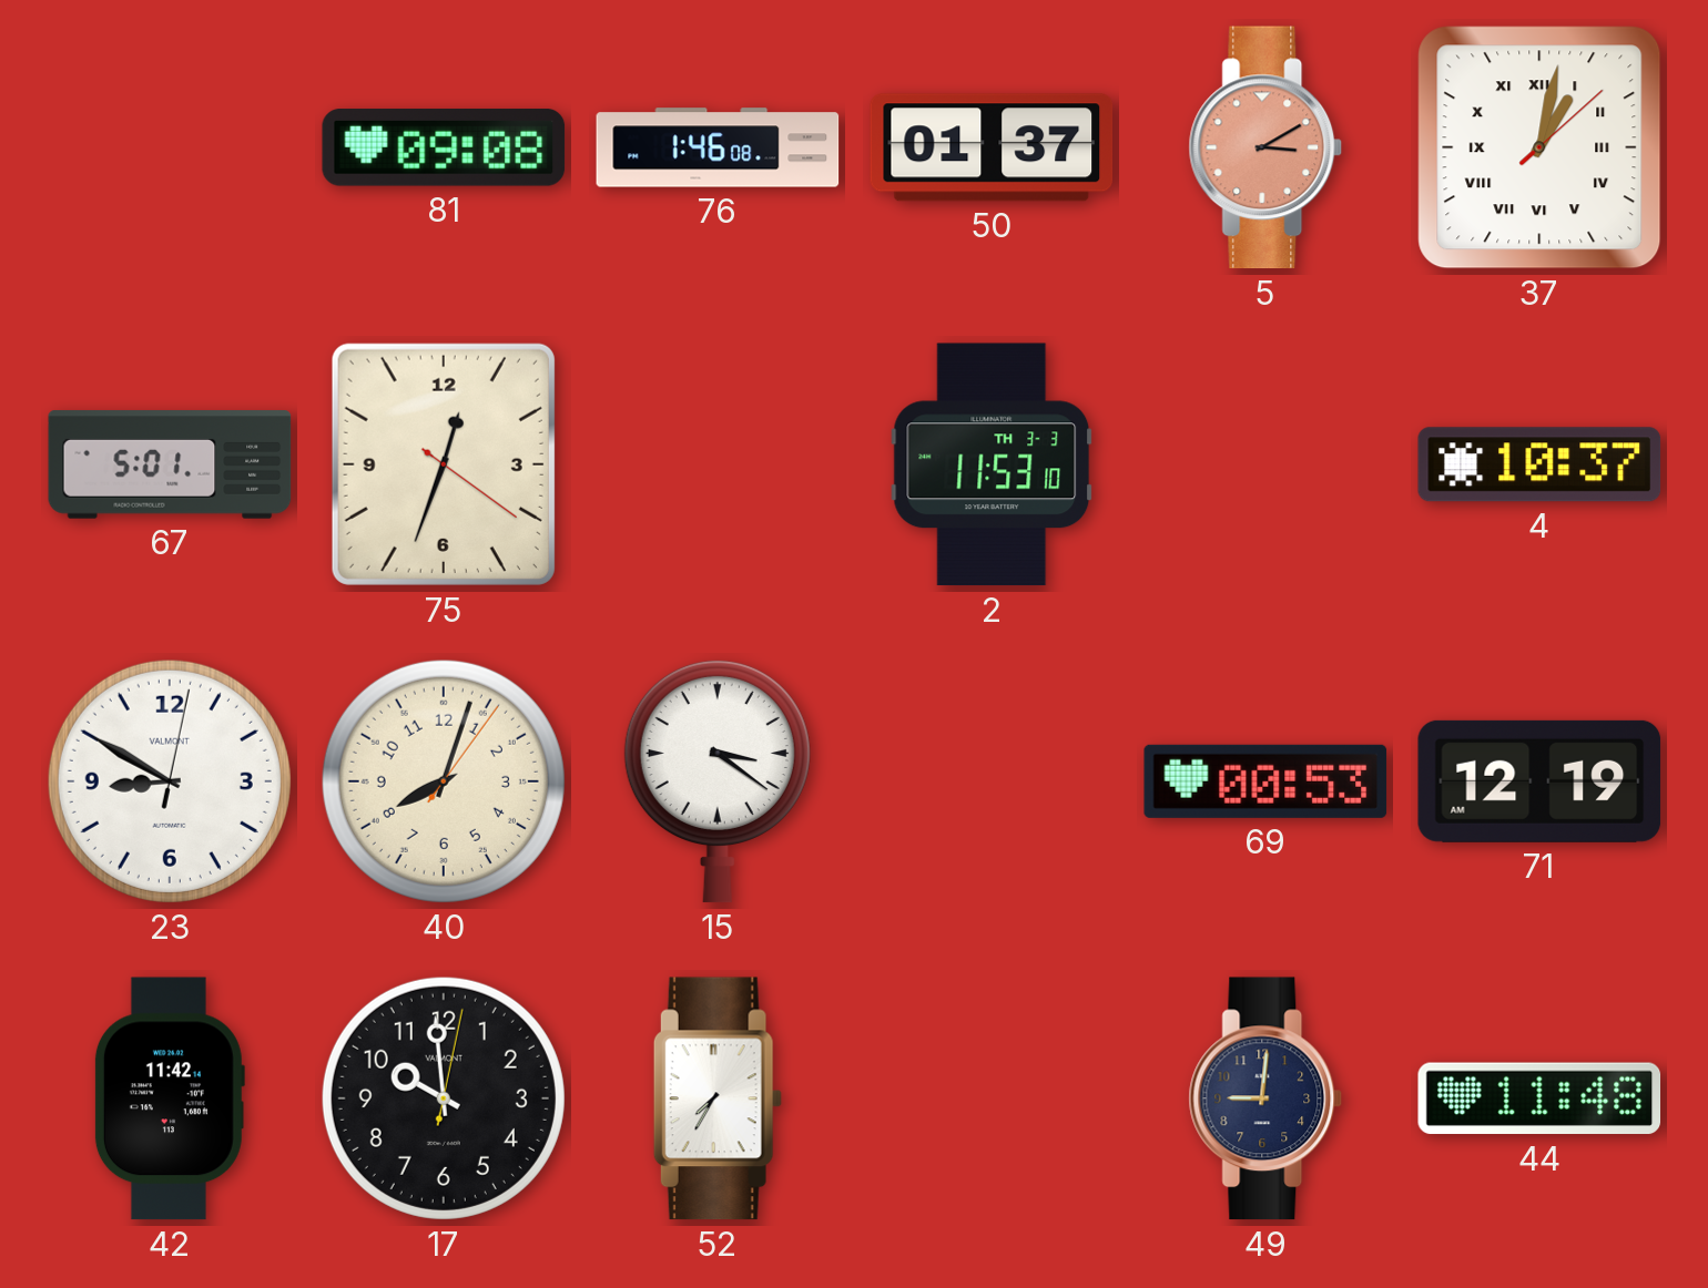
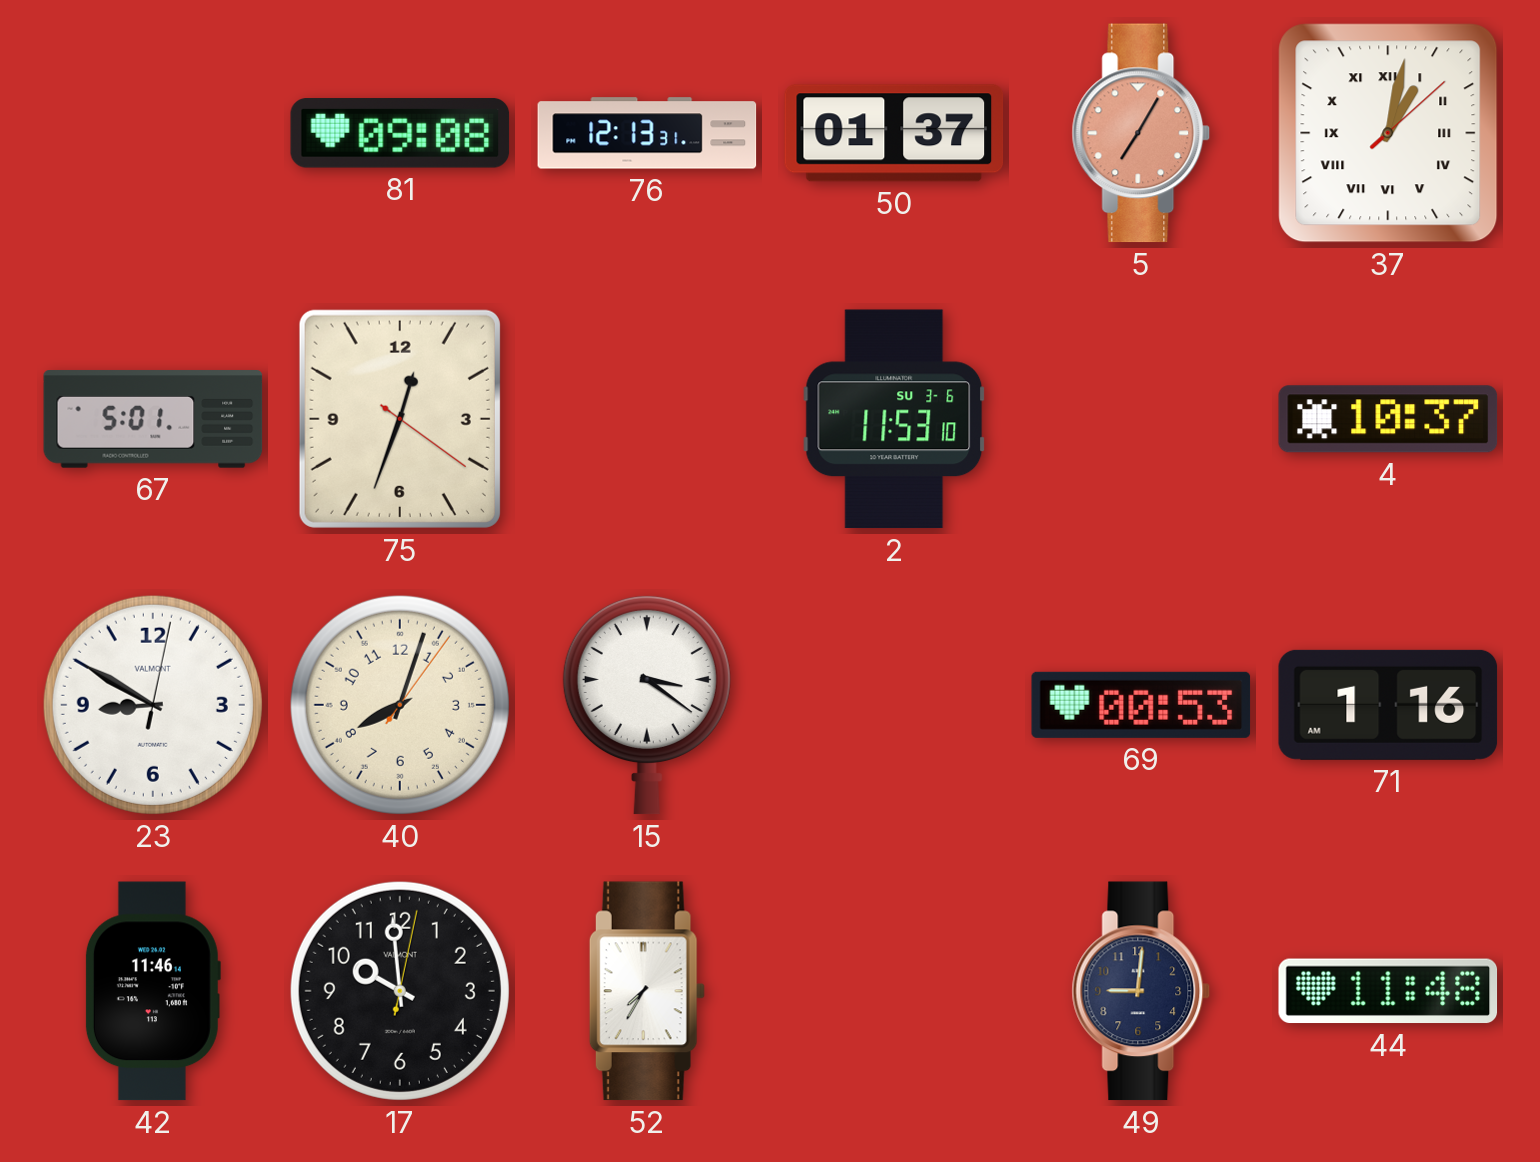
76: 1:46 -> 12:13
5: 3:10 -> 7:05
2 date: TH 3-3 -> SU 3-6
71: 12:19 -> 1:16
42: 11:42 -> 11:46
